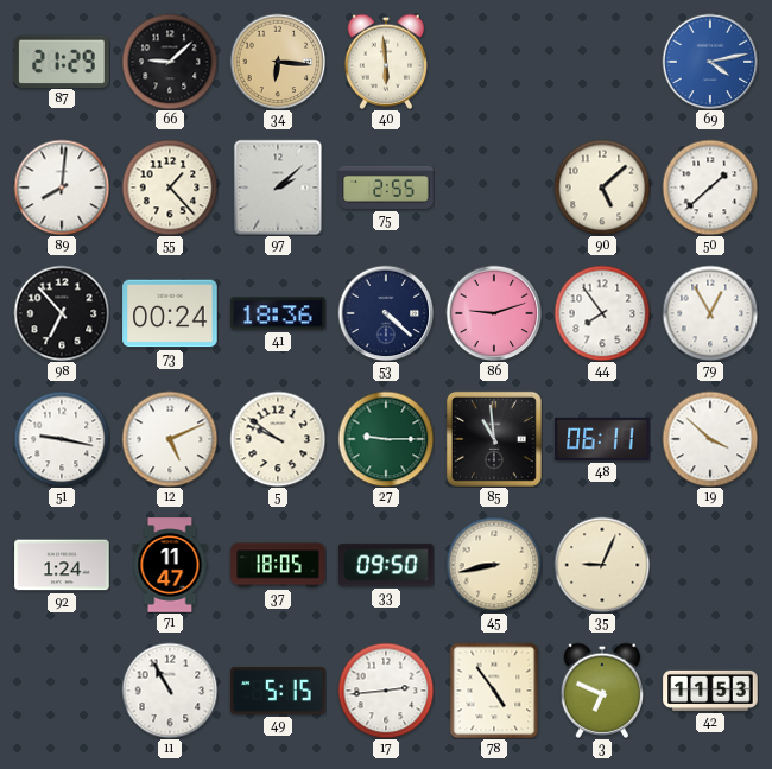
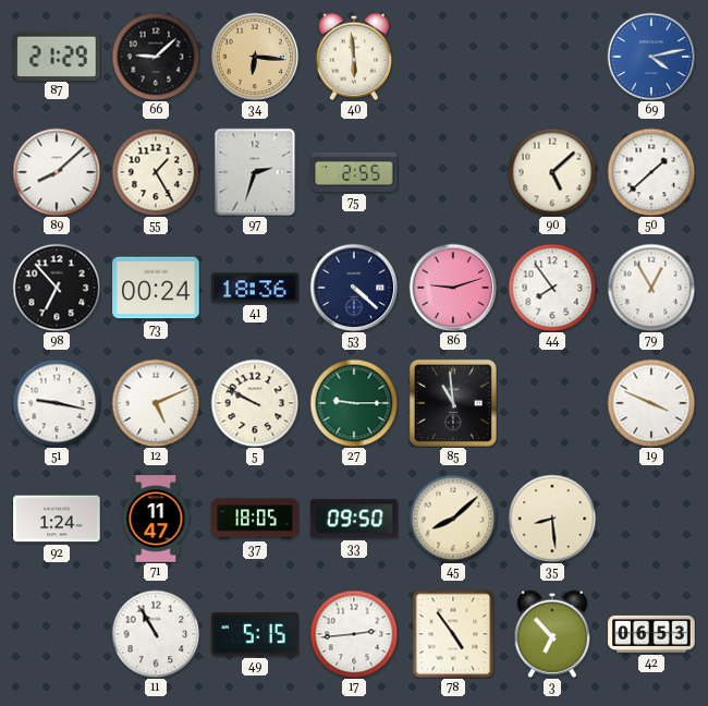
89: 8:01 -> 8:08
55: 1:23 -> 1:25
97: 2:08 -> 2:33
5: 9:51 -> 9:50
48: 06:11 -> none
19: 3:52 -> 3:49
45: 8:43 -> 8:08
35: 9:04 -> 8:29
3: 6:49 -> 6:53
42: 11:53 -> 06:53
